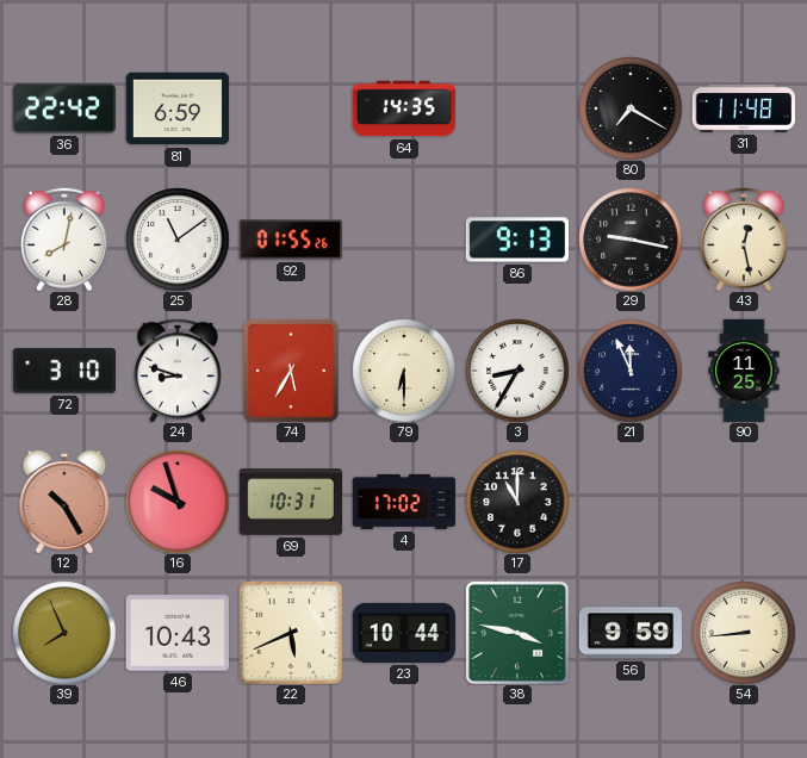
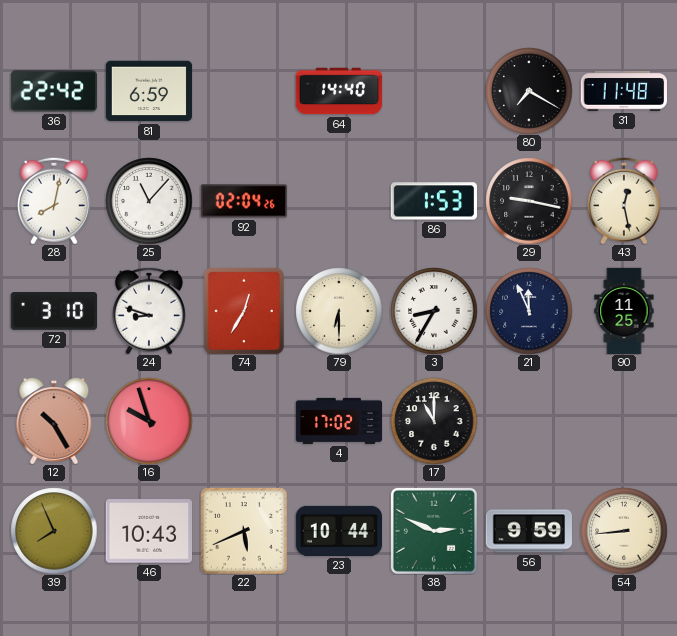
64: 14:35 -> 14:40
25: 11:09 -> 11:07
92: 01:55 -> 02:04
86: 9:13 -> 1:53
74: 5:35 -> 12:35
69: 10:31 -> none
38: 3:47 -> 2:49
